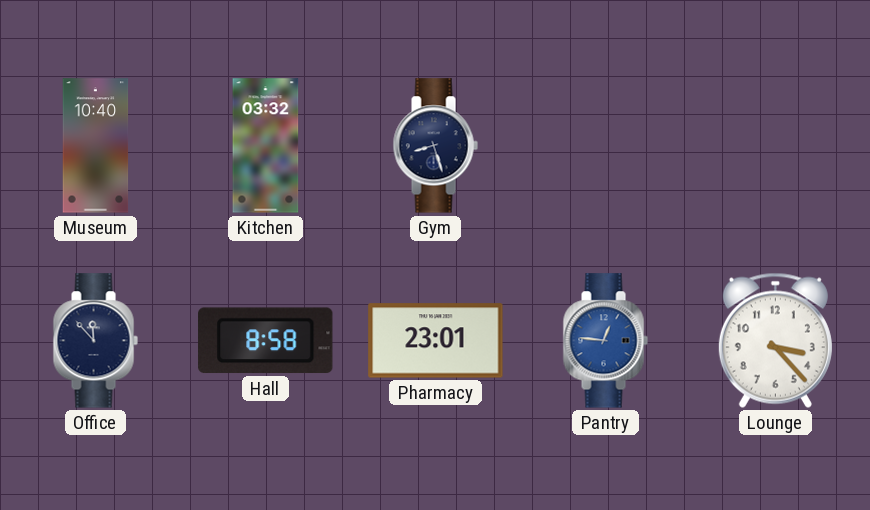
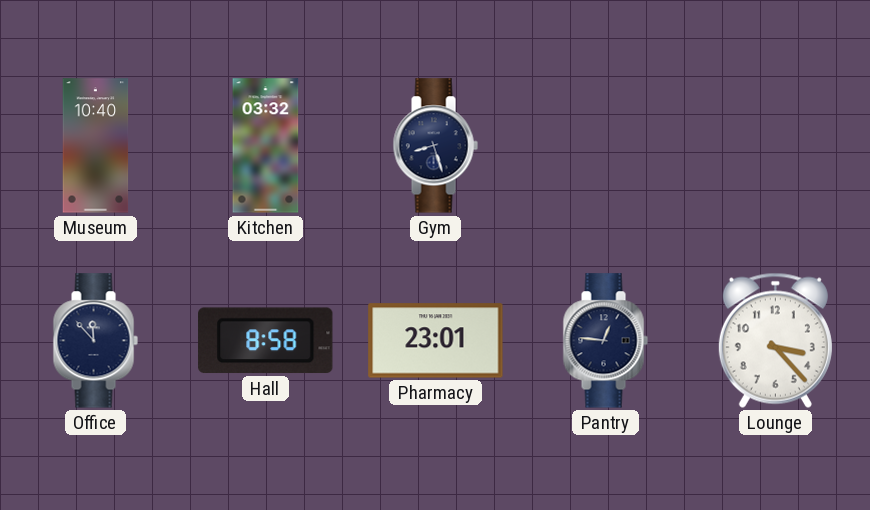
Pantry dial: blue -> navy
